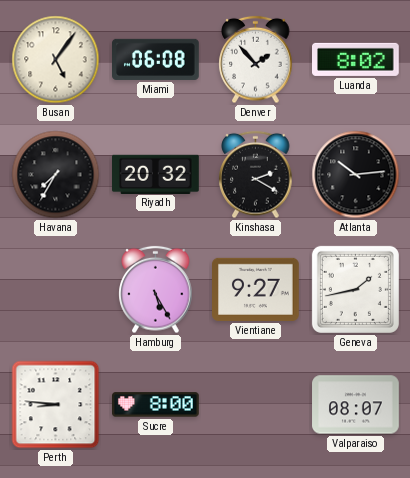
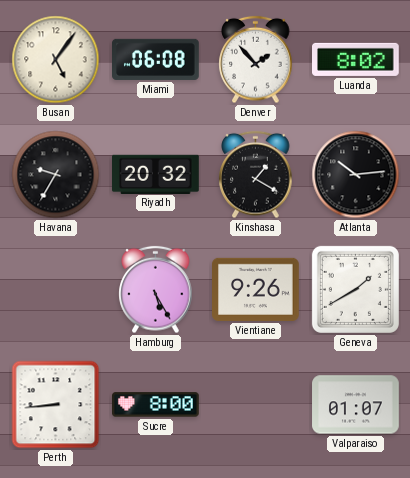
Havana: 7:35 -> 9:35
Kinshasa: 2:20 -> 1:20
Vientiane: 9:27 -> 9:26
Geneva: 1:43 -> 1:40
Perth: 8:46 -> 8:44
Valparaiso: 08:07 -> 01:07
